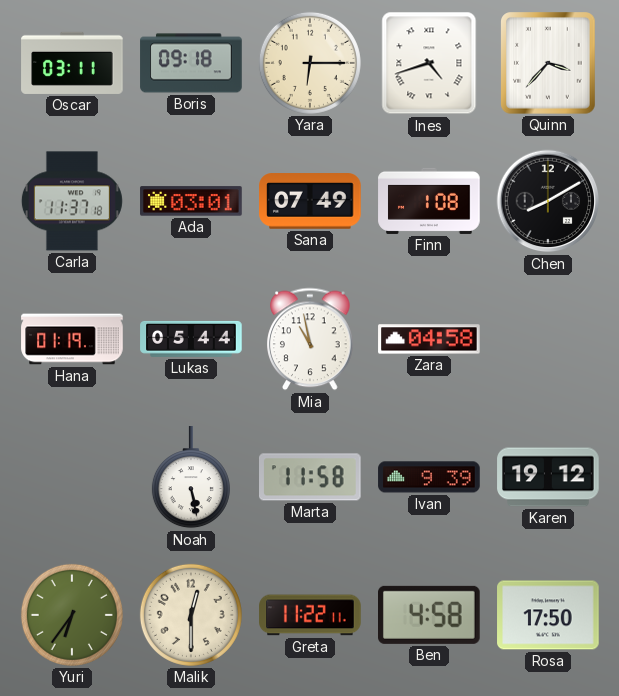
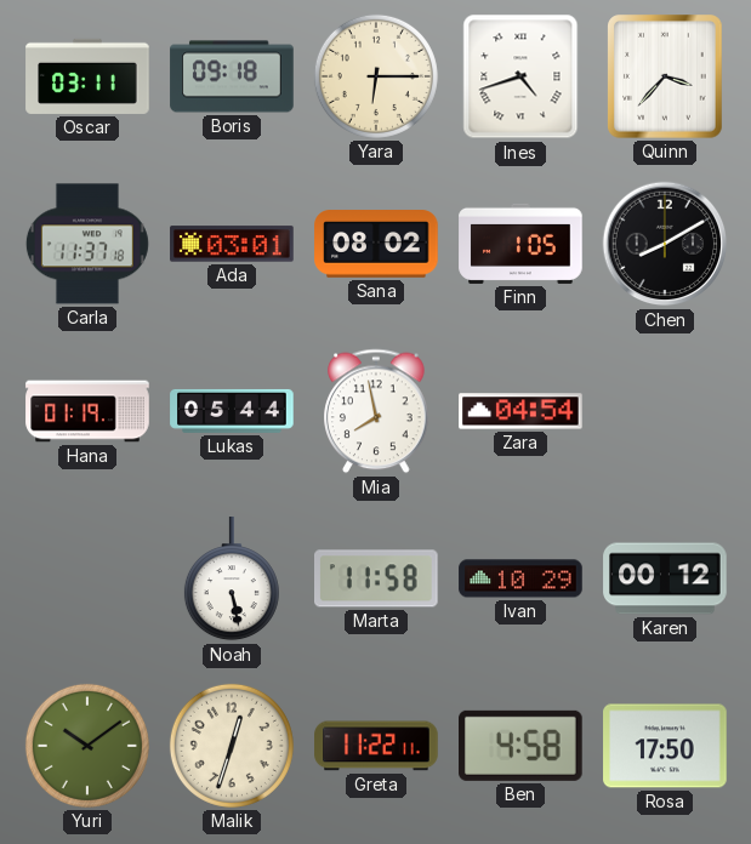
Sana: 07:49 -> 08:02
Finn: 1:08 -> 1:05
Mia: 10:58 -> 7:58
Zara: 04:58 -> 04:54
Ivan: 9:39 -> 10:29
Karen: 19:12 -> 00:12
Yuri: 6:36 -> 10:09
Malik: 12:30 -> 12:33
